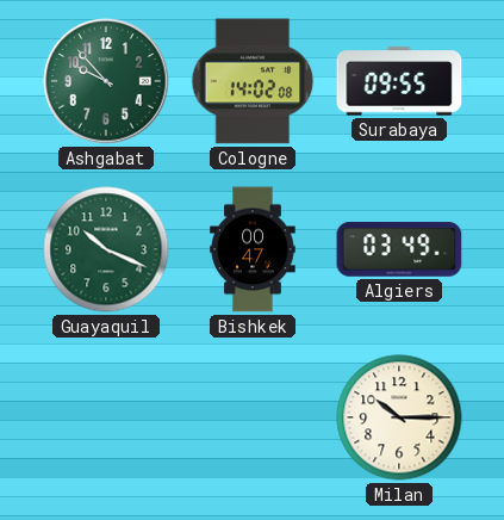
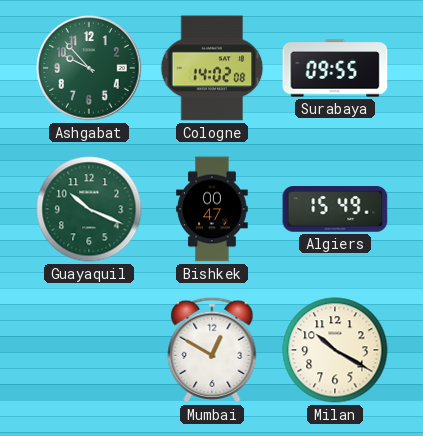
Algiers: 03:49 -> 15:49
Mumbai: none -> 12:50
Milan: 10:15 -> 10:20
